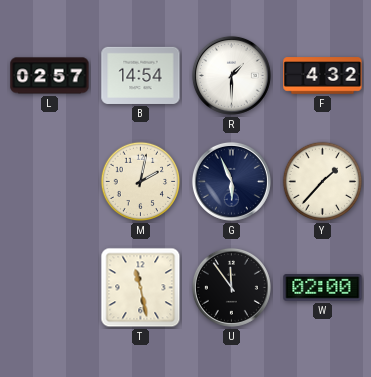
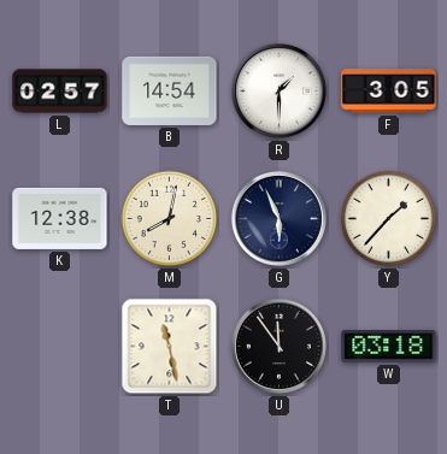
F: 4:32 -> 3:05
K: none -> 12:38
M: 2:02 -> 8:02
W: 02:00 -> 03:18
